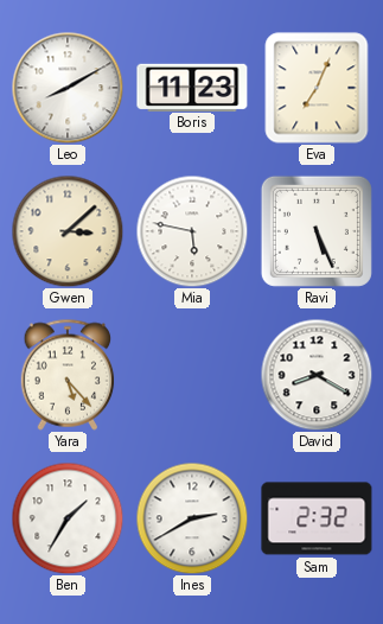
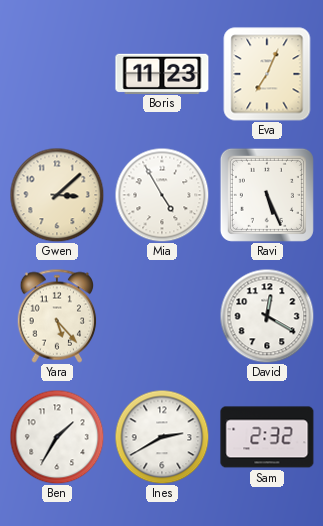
Leo: 8:10 -> none
Mia: 5:47 -> 4:55
David: 8:20 -> 12:20
